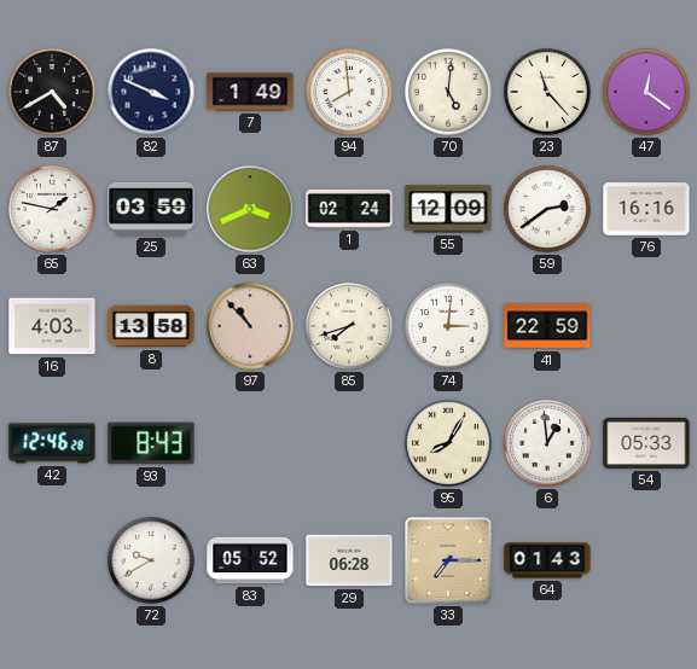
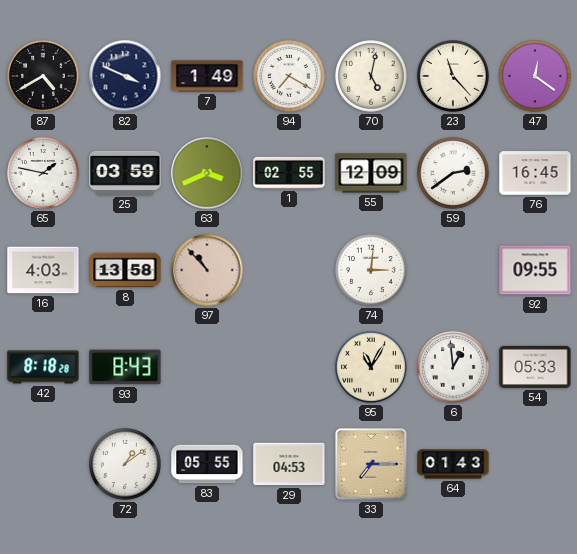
94: 7:59 -> 7:20
70: 5:01 -> 5:02
1: 02:24 -> 02:55
76: 16:16 -> 16:45
85: 7:42 -> none
41: 22:59 -> none
92: none -> 09:55
42: 12:46 -> 8:18
95: 8:05 -> 11:05
72: 9:40 -> 1:09
83: 05:52 -> 05:55
29: 06:28 -> 04:53
